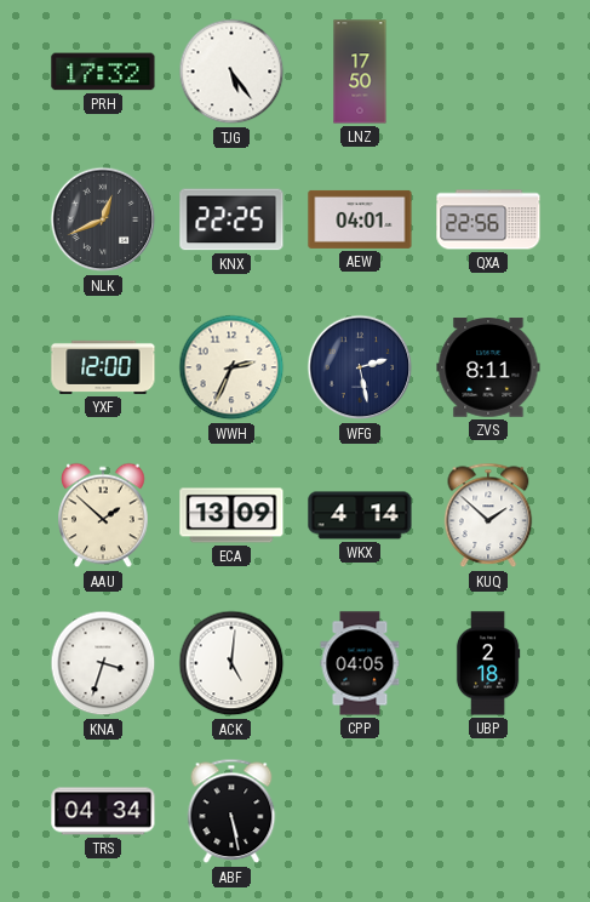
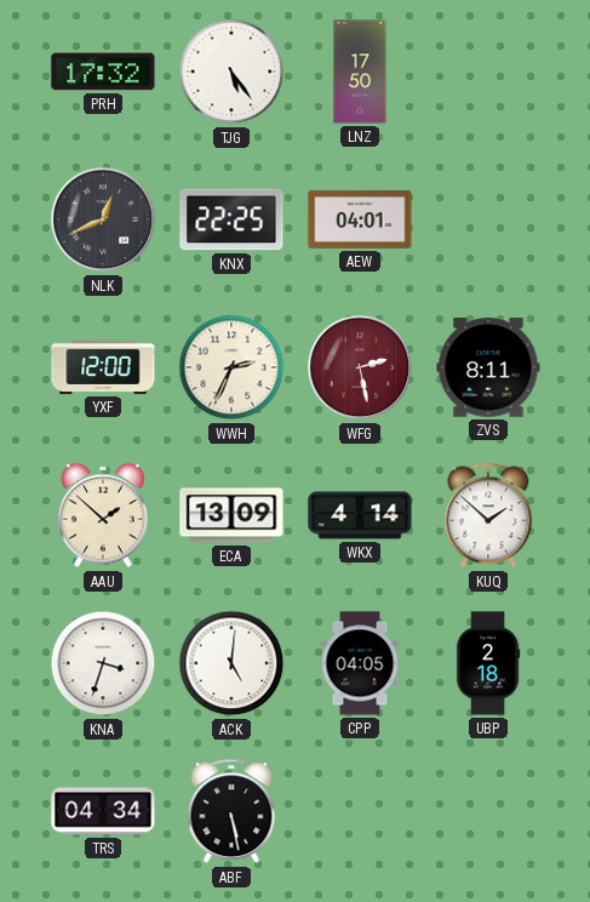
QXA: 22:56 -> none
WFG dial: navy -> burgundy
